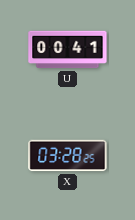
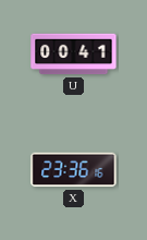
X: 03:28 -> 23:36
